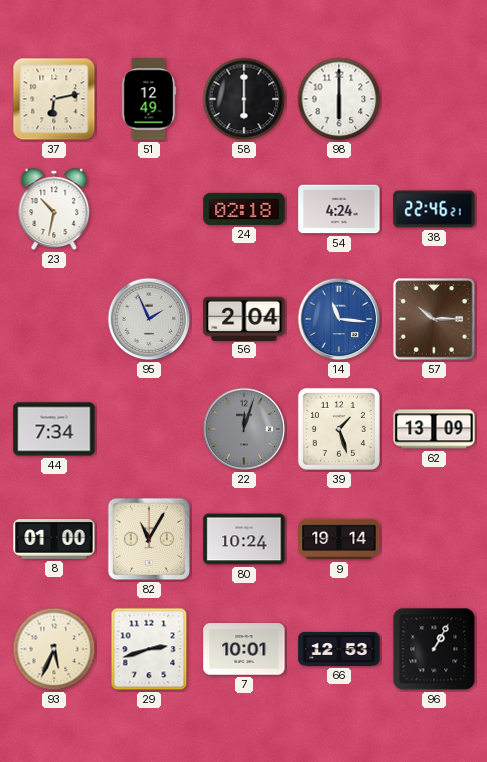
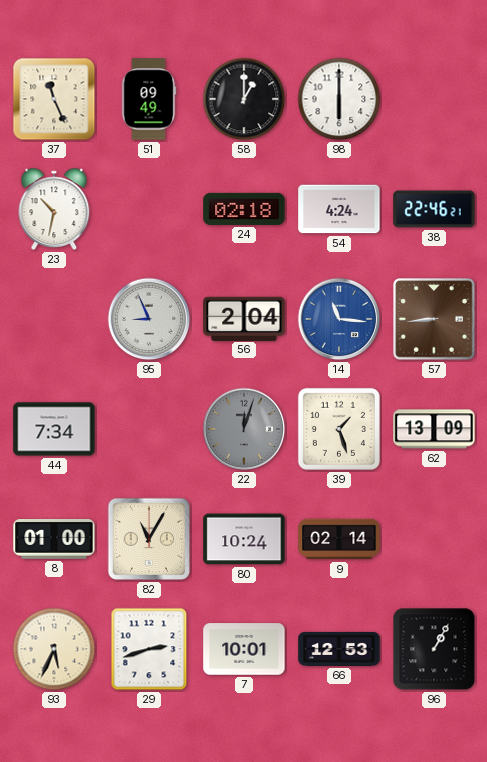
37: 6:13 -> 11:26
51: 12:49 -> 09:49
58: 6:00 -> 1:00
95: 1:56 -> 8:56
57: 10:15 -> 8:44
9: 19:14 -> 02:14
